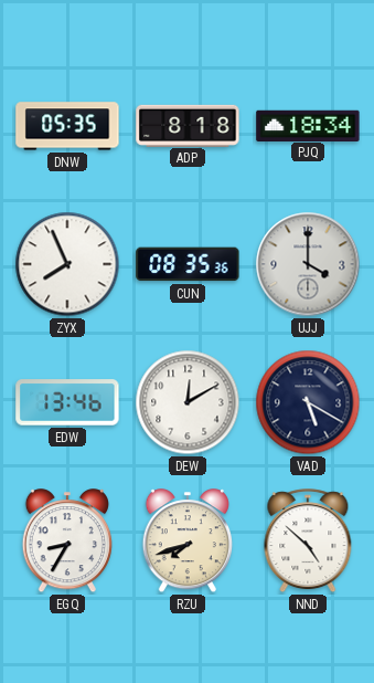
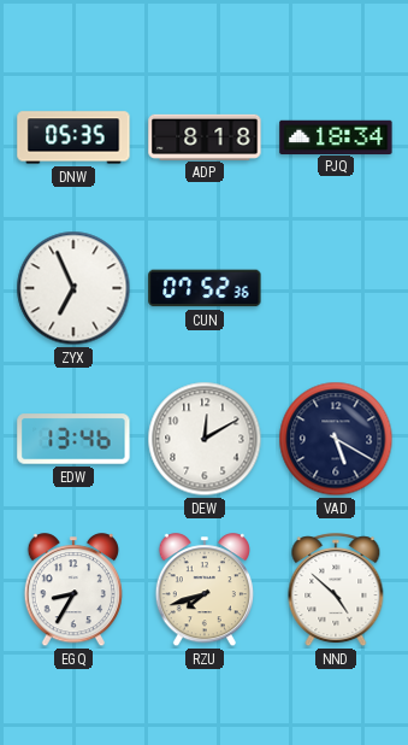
ZYX: 7:56 -> 6:56
CUN: 08:35 -> 07:52
UJJ: 4:00 -> none
